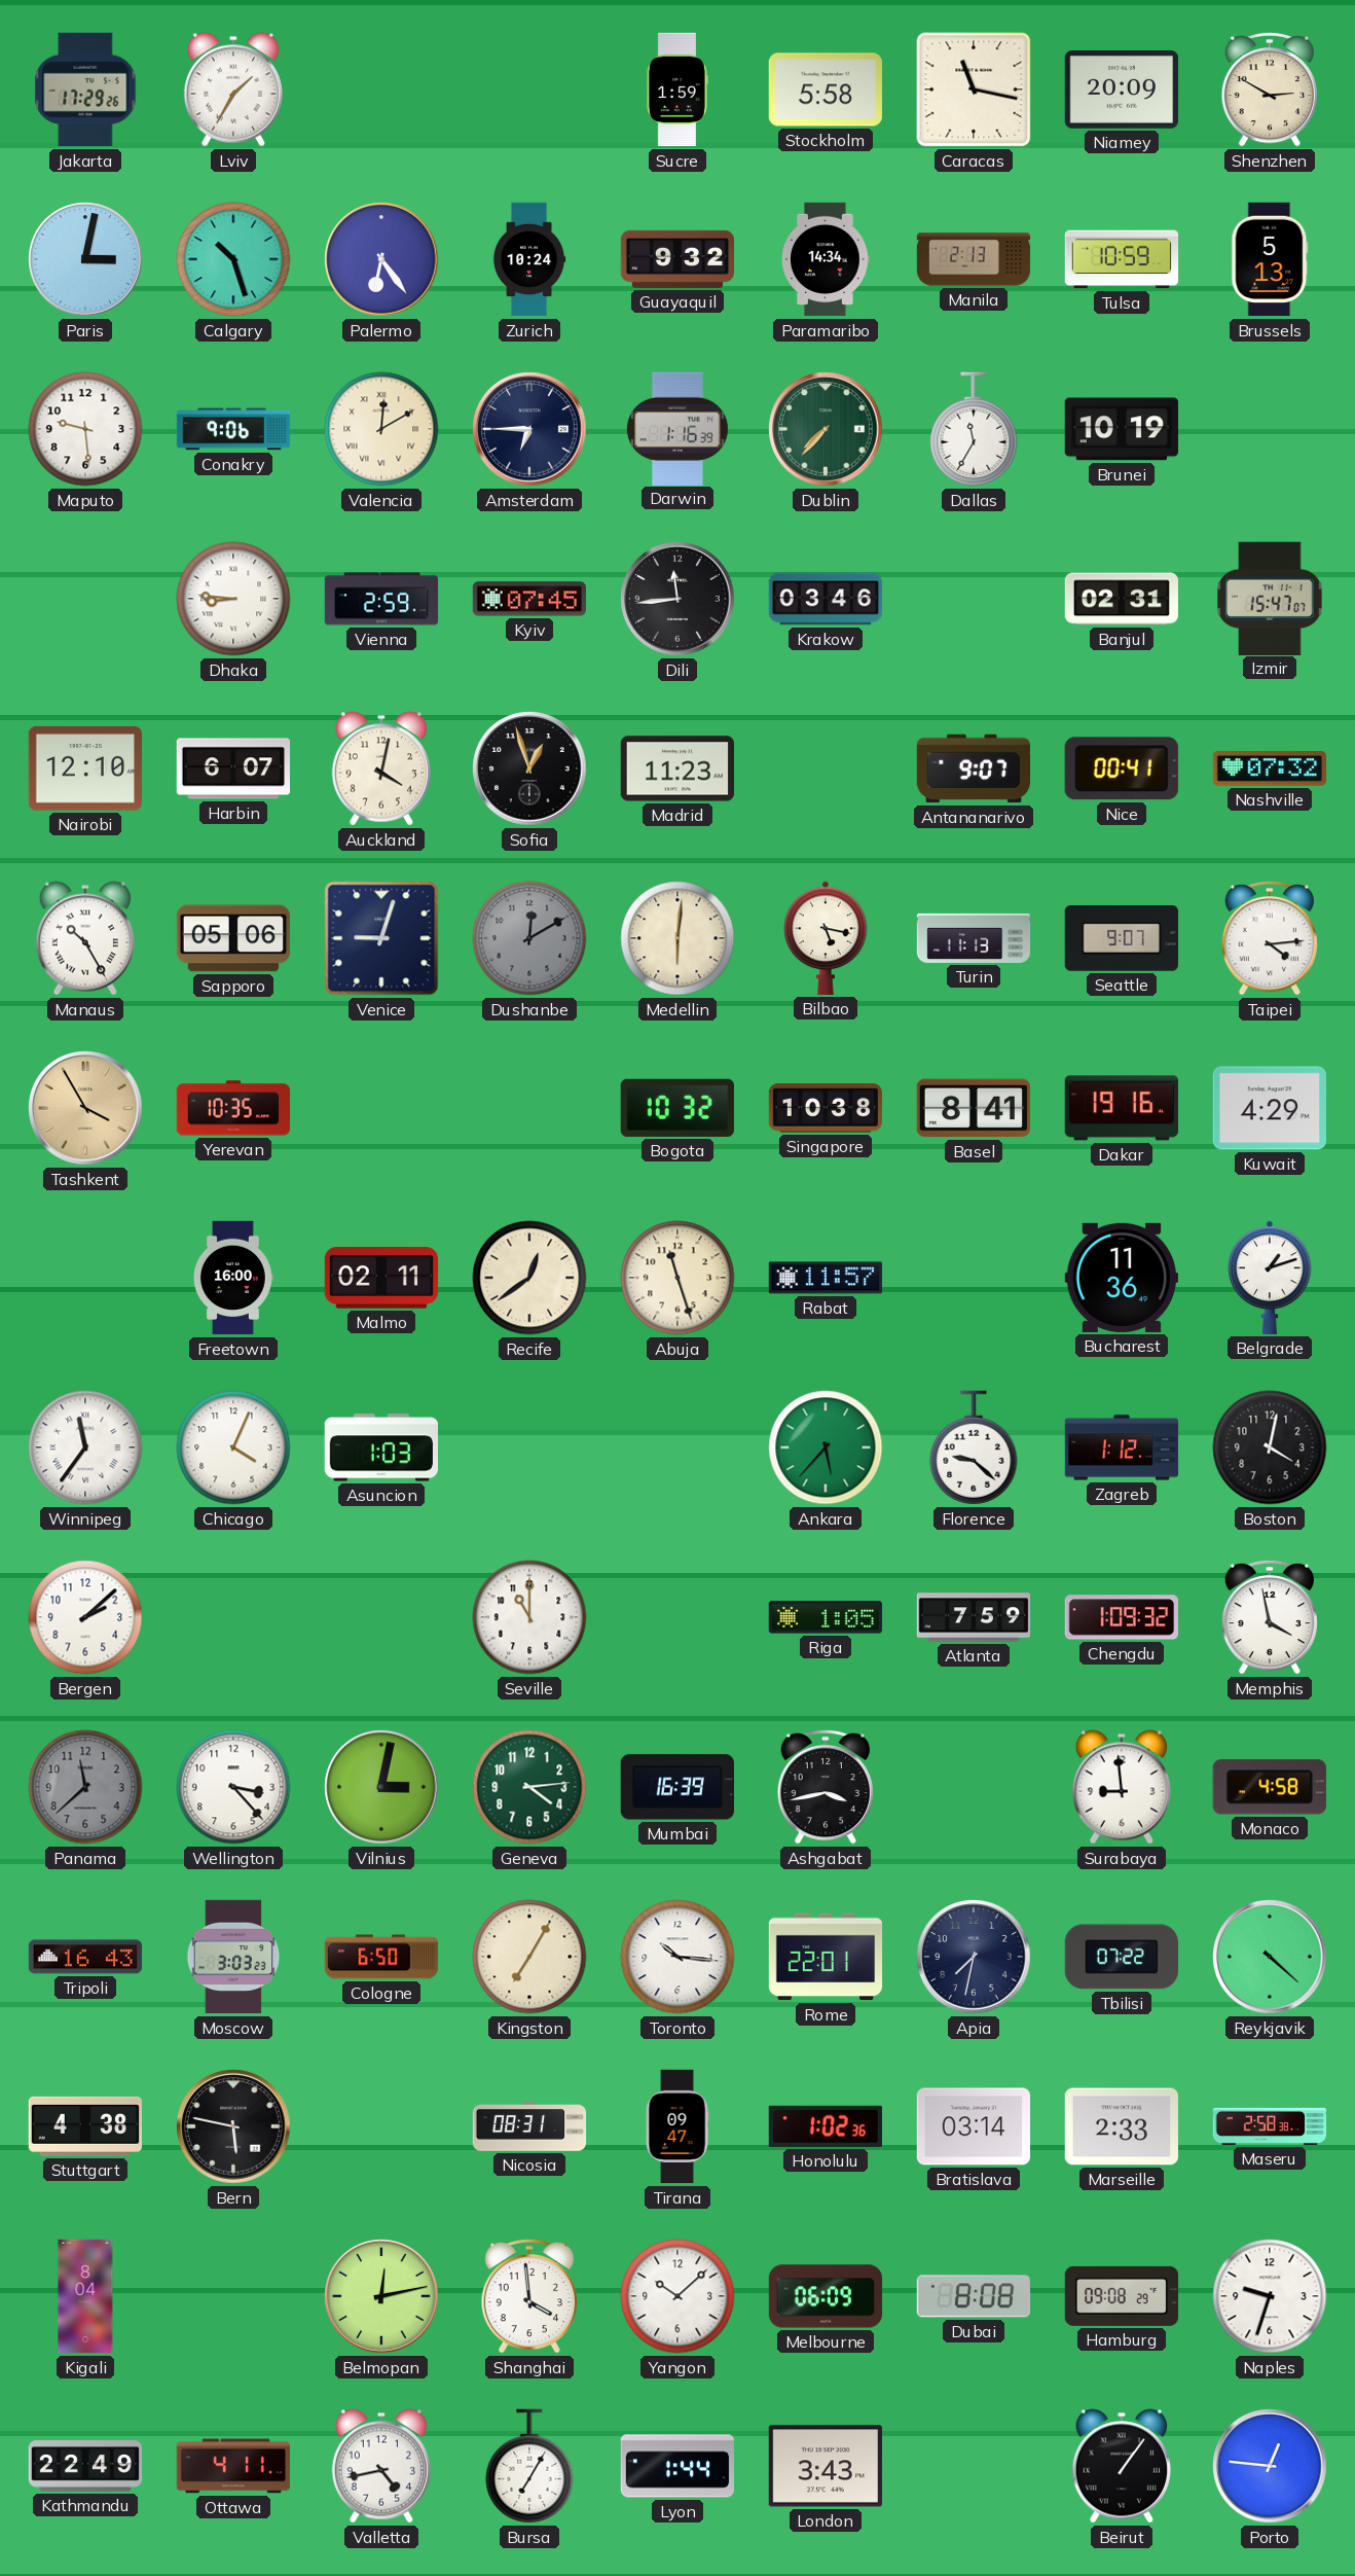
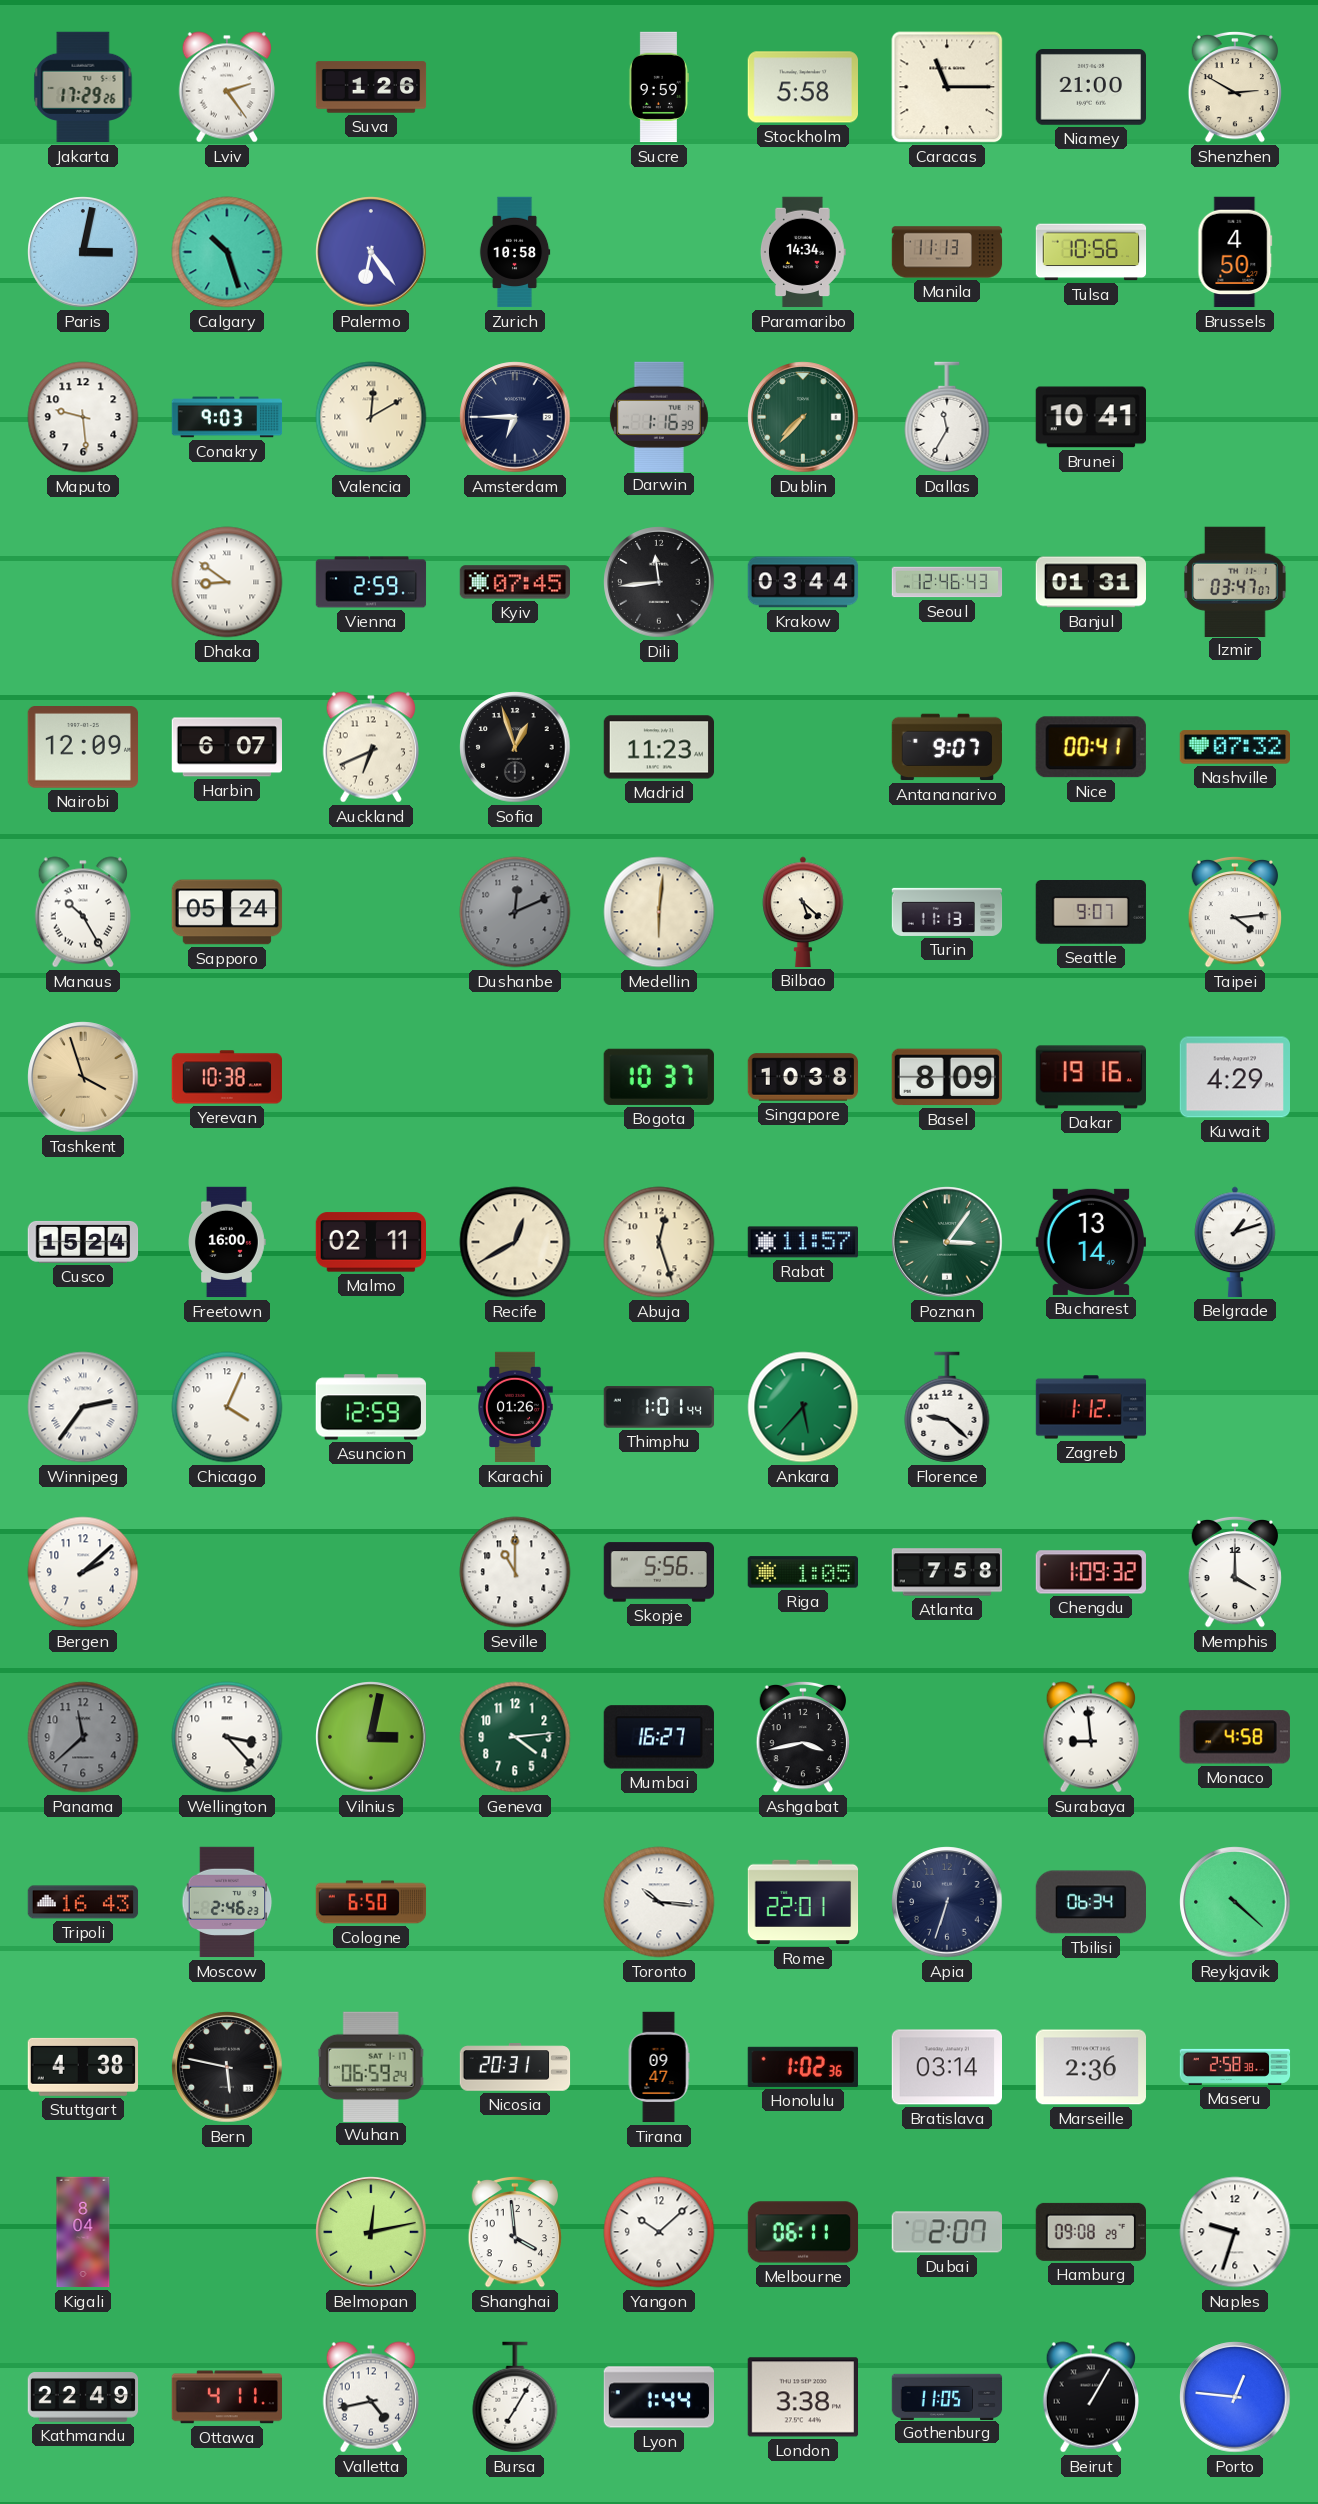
Lviv: 1:35 -> 2:24
Suva: none -> 1:26
Sucre: 1:59 -> 9:59
Caracas: 11:17 -> 11:15
Niamey: 20:09 -> 21:00
Zurich: 10:24 -> 10:58
Guayaquil: 9:32 -> none
Manila: 2:13 -> 11:13
Tulsa: 10:59 -> 10:56
Brussels: 5:13 -> 4:50
Conakry: 9:06 -> 9:03
Brunei: 10:19 -> 10:41
Dhaka: 8:46 -> 8:51
Krakow: 03:46 -> 03:44
Seoul: none -> 12:46
Banjul: 02:31 -> 01:31
Izmir: 15:47 -> 03:47
Nairobi: 12:10 -> 12:09
Auckland: 4:02 -> 6:41
Sapporo: 05:06 -> 05:24
Venice: 9:03 -> none
Dushanbe: 12:10 -> 12:11
Bilbao: 5:17 -> 5:22
Tashkent: 3:55 -> 3:57
Yerevan: 10:35 -> 10:38
Bogota: 10:32 -> 10:37
Basel: 8:41 -> 8:09
Cusco: none -> 15:24
Recife: 12:39 -> 12:40
Abuja: 11:27 -> 12:27
Poznan: none -> 3:06
Bucharest: 11:36 -> 13:14
Winnipeg: 11:36 -> 2:36
Asuncion: 1:03 -> 12:59
Karachi: none -> 01:26
Thimphu: none -> 1:01
Boston: 4:02 -> none
Skopje: none -> 5:56
Atlanta: 7:59 -> 7:58
Memphis: 3:58 -> 4:00
Mumbai: 16:39 -> 16:27
Moscow: 3:03 -> 2:46
Kingston: 7:05 -> none
Apia: 7:32 -> 6:33
Tbilisi: 07:22 -> 06:34
Wuhan: none -> 06:59
Nicosia: 08:31 -> 20:31
Marseille: 2:33 -> 2:36
Melbourne: 06:09 -> 06:11
Dubai: 8:08 -> 2:07
London: 3:43 -> 3:38
Gothenburg: none -> 11:05
Beirut: 1:06 -> 1:05
